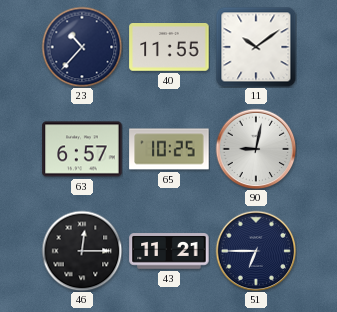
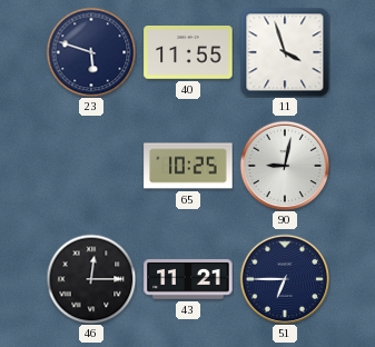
23: 10:37 -> 5:48
11: 10:09 -> 3:57
63: 6:57 -> none
